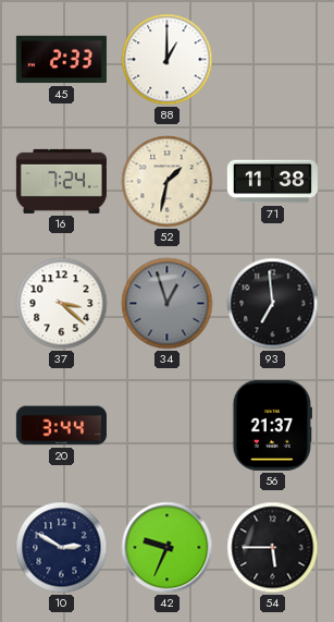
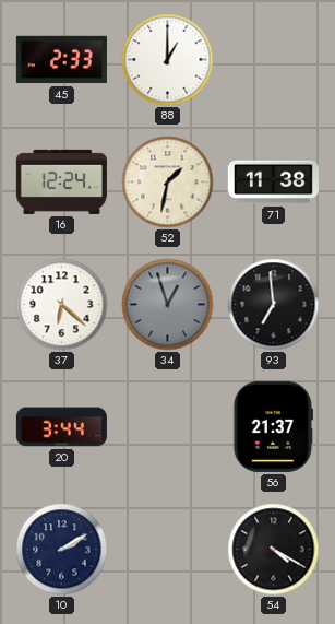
16: 7:24 -> 12:24
37: 3:22 -> 6:22
10: 2:50 -> 2:10
42: 9:34 -> none
54: 5:45 -> 4:20
